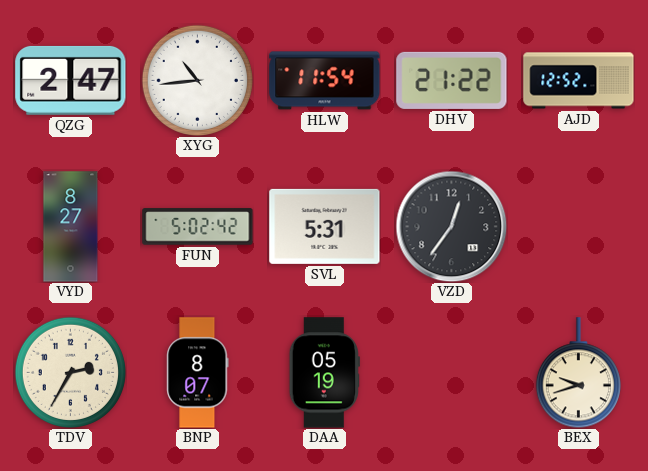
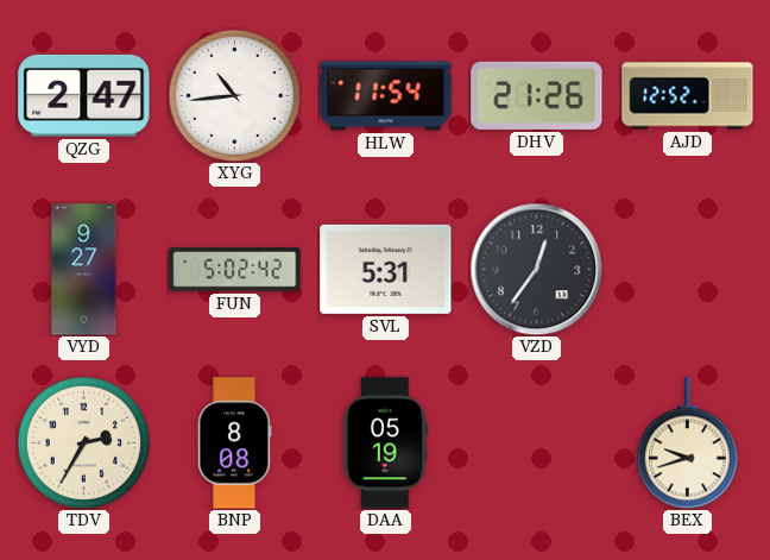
DHV: 21:22 -> 21:26
VYD: 8:27 -> 9:27
BNP: 8:07 -> 8:08
